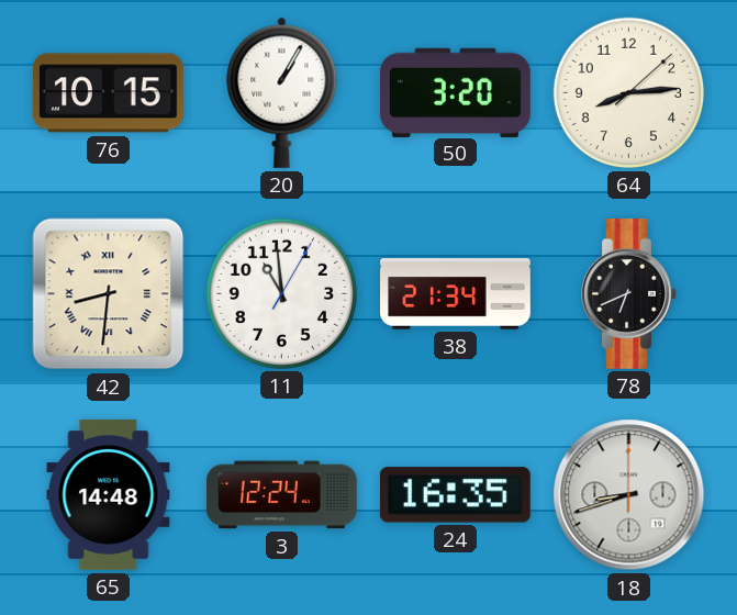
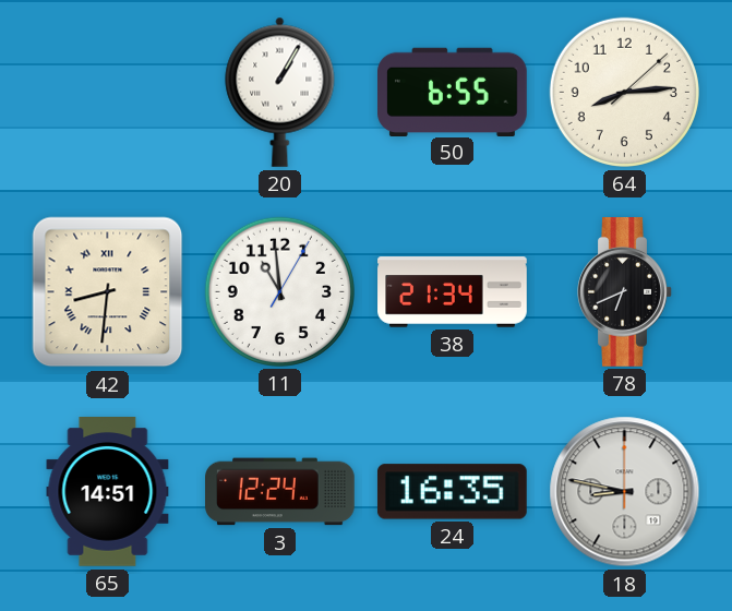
76: 10:15 -> none
50: 3:20 -> 6:55
65: 14:48 -> 14:51
18: 8:42 -> 8:47
